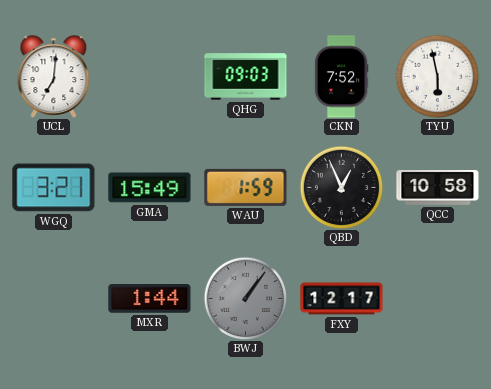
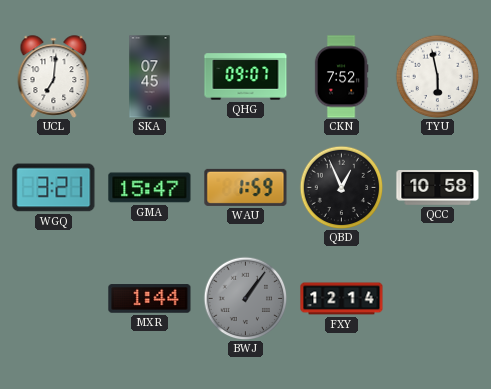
SKA: none -> 07:45
QHG: 09:03 -> 09:07
GMA: 15:49 -> 15:47
FXY: 12:17 -> 12:14
